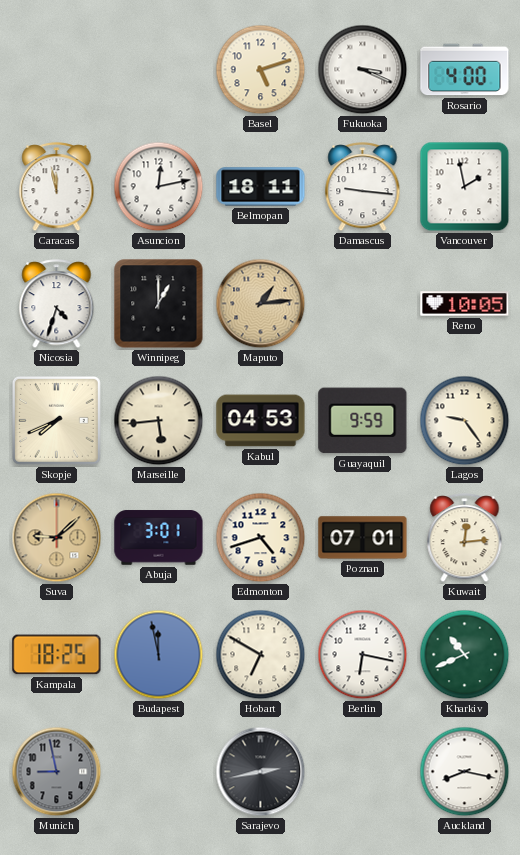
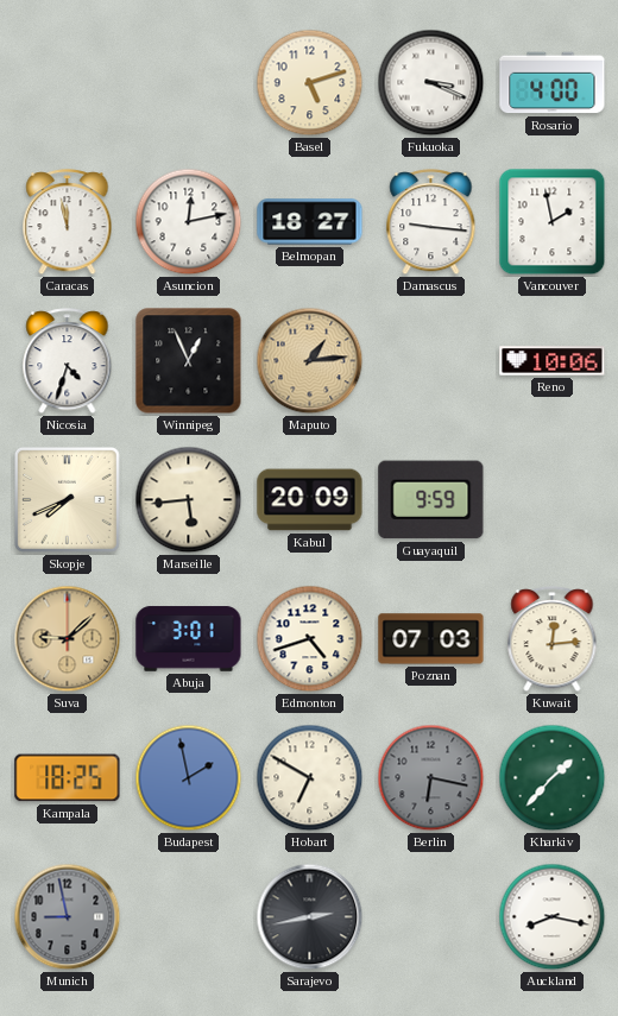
Belmopan: 18:11 -> 18:27
Winnipeg: 1:00 -> 12:56
Reno: 10:05 -> 10:06
Kabul: 04:53 -> 20:09
Lagos: 9:24 -> none
Poznan: 07:01 -> 07:03
Budapest: 11:58 -> 1:58
Berlin dial: white -> grey
Kharkiv: 10:41 -> 1:37
